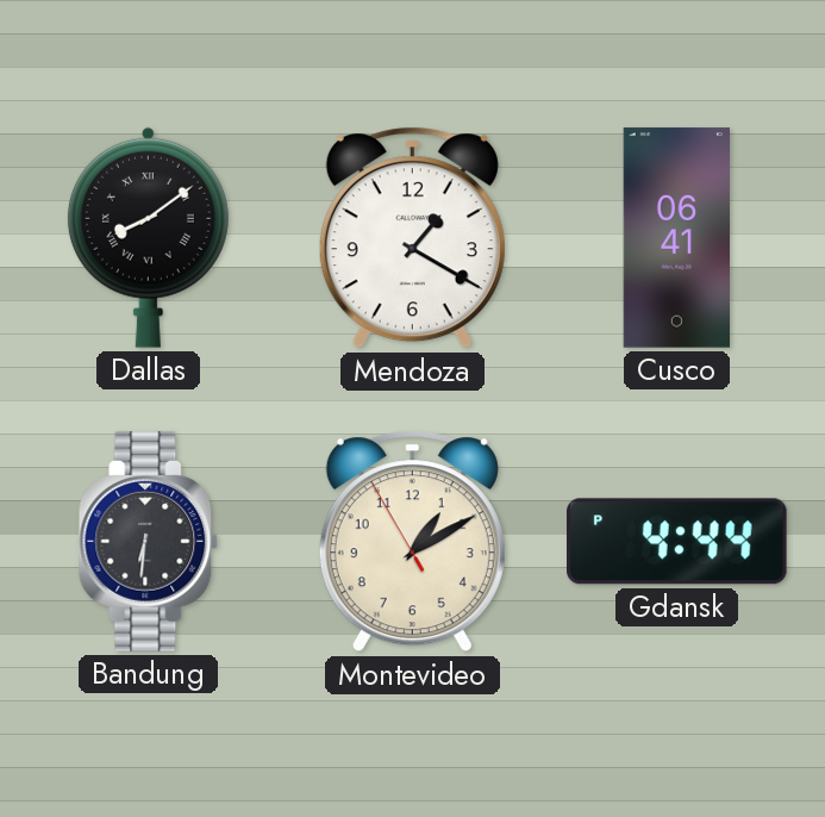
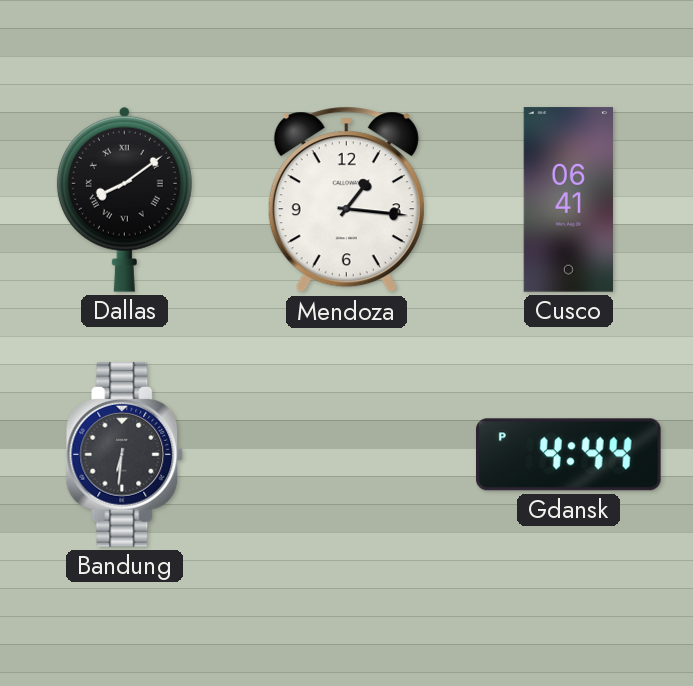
Mendoza: 1:20 -> 1:16
Montevideo: 1:09 -> none
